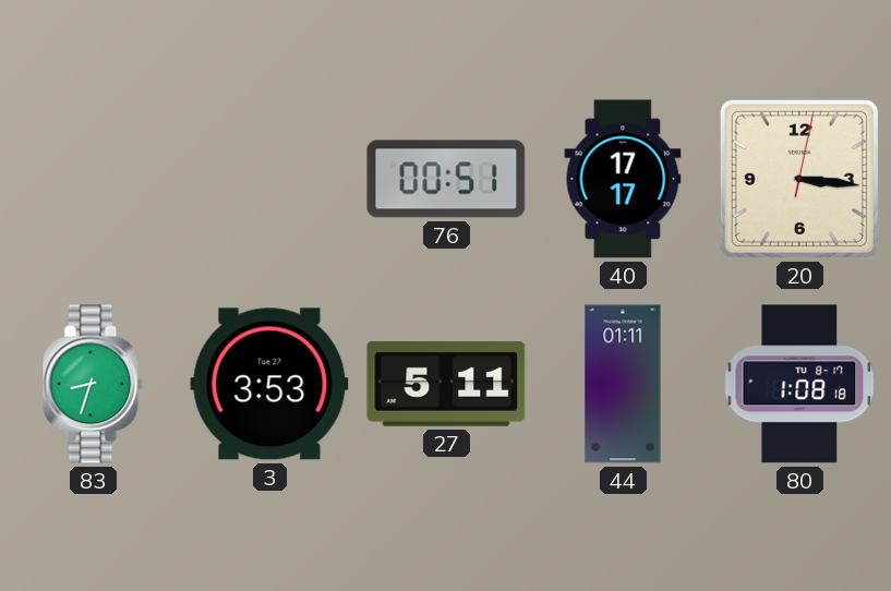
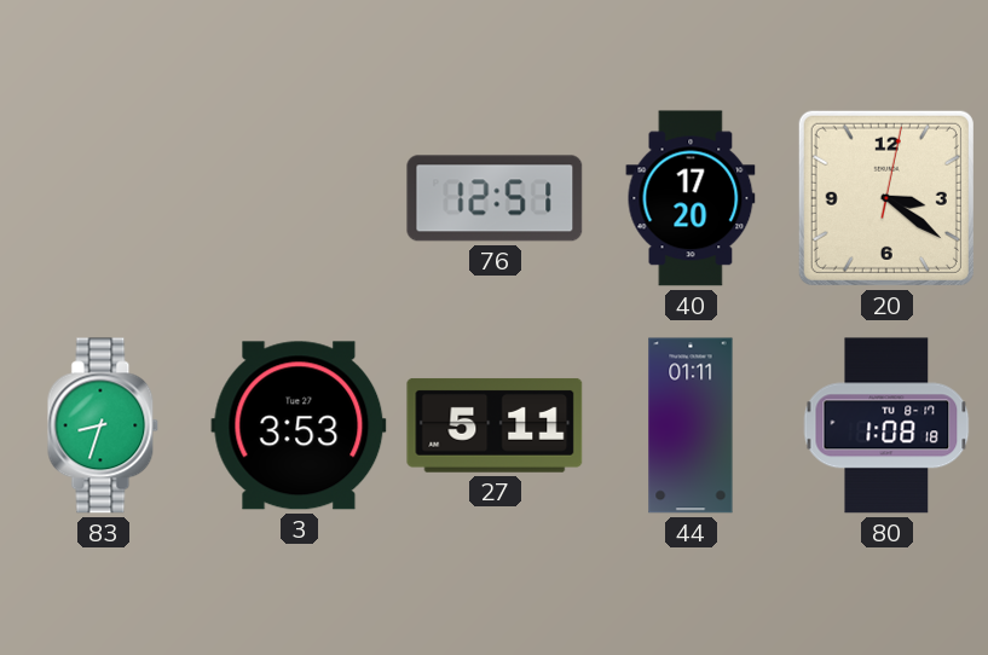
76: 00:51 -> 12:51
40: 17:17 -> 17:20
20: 3:16 -> 3:21
